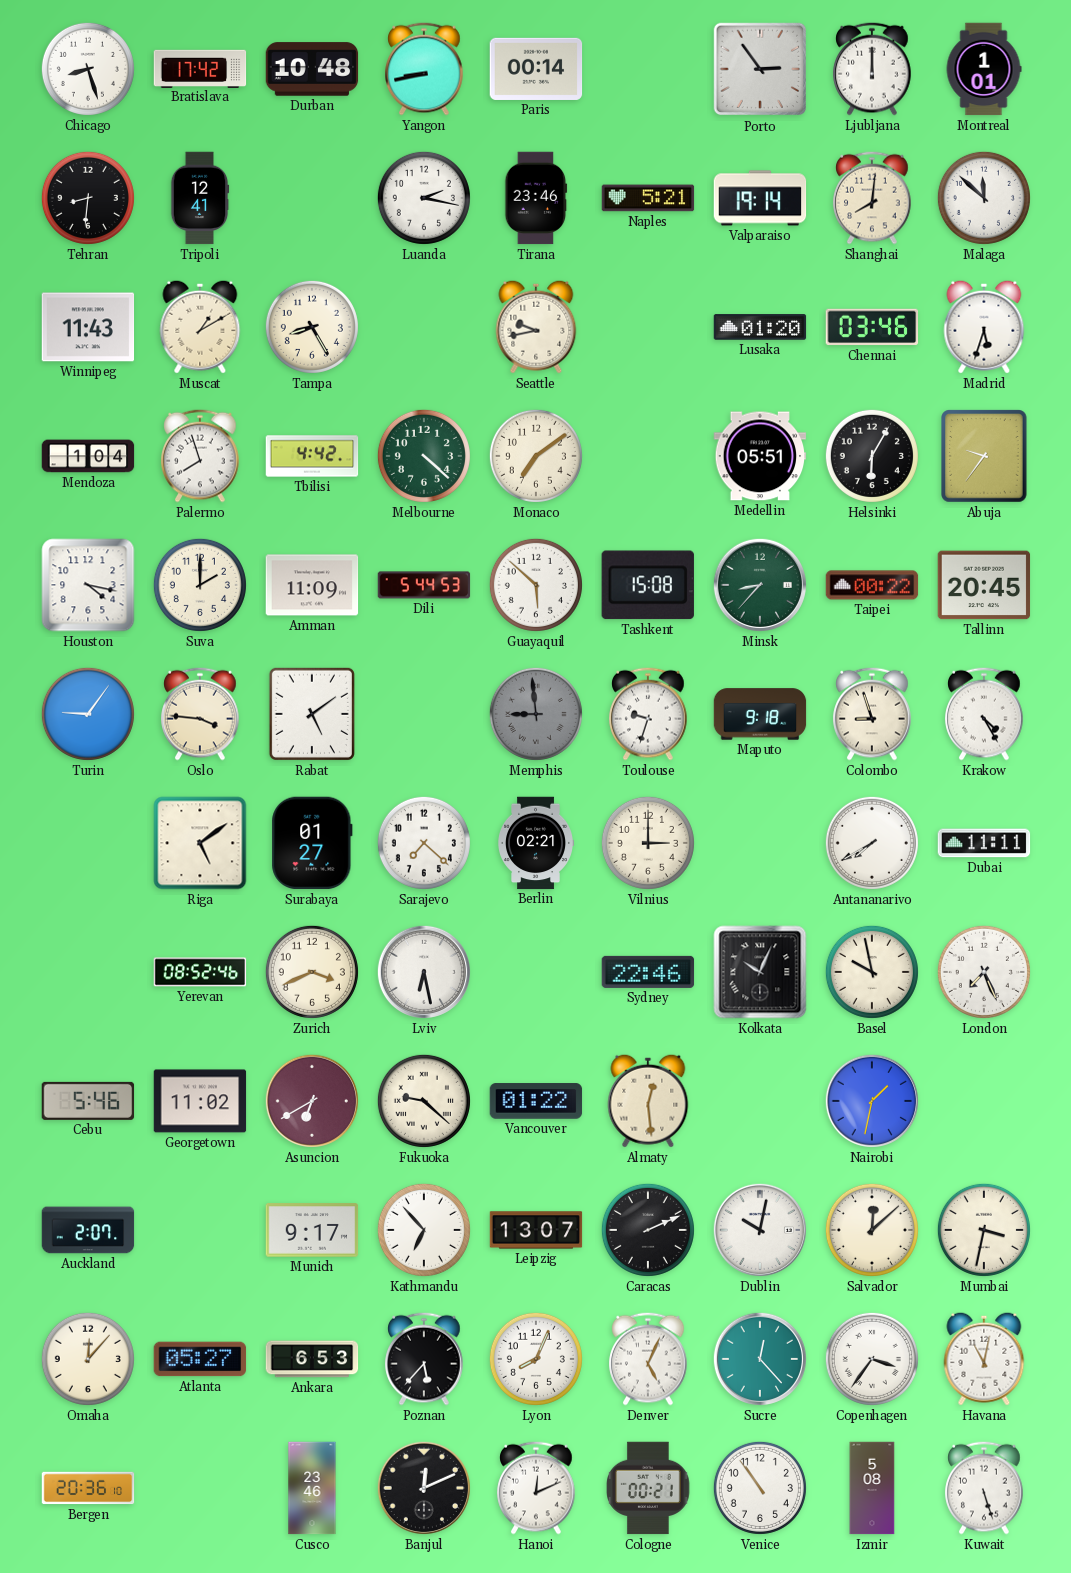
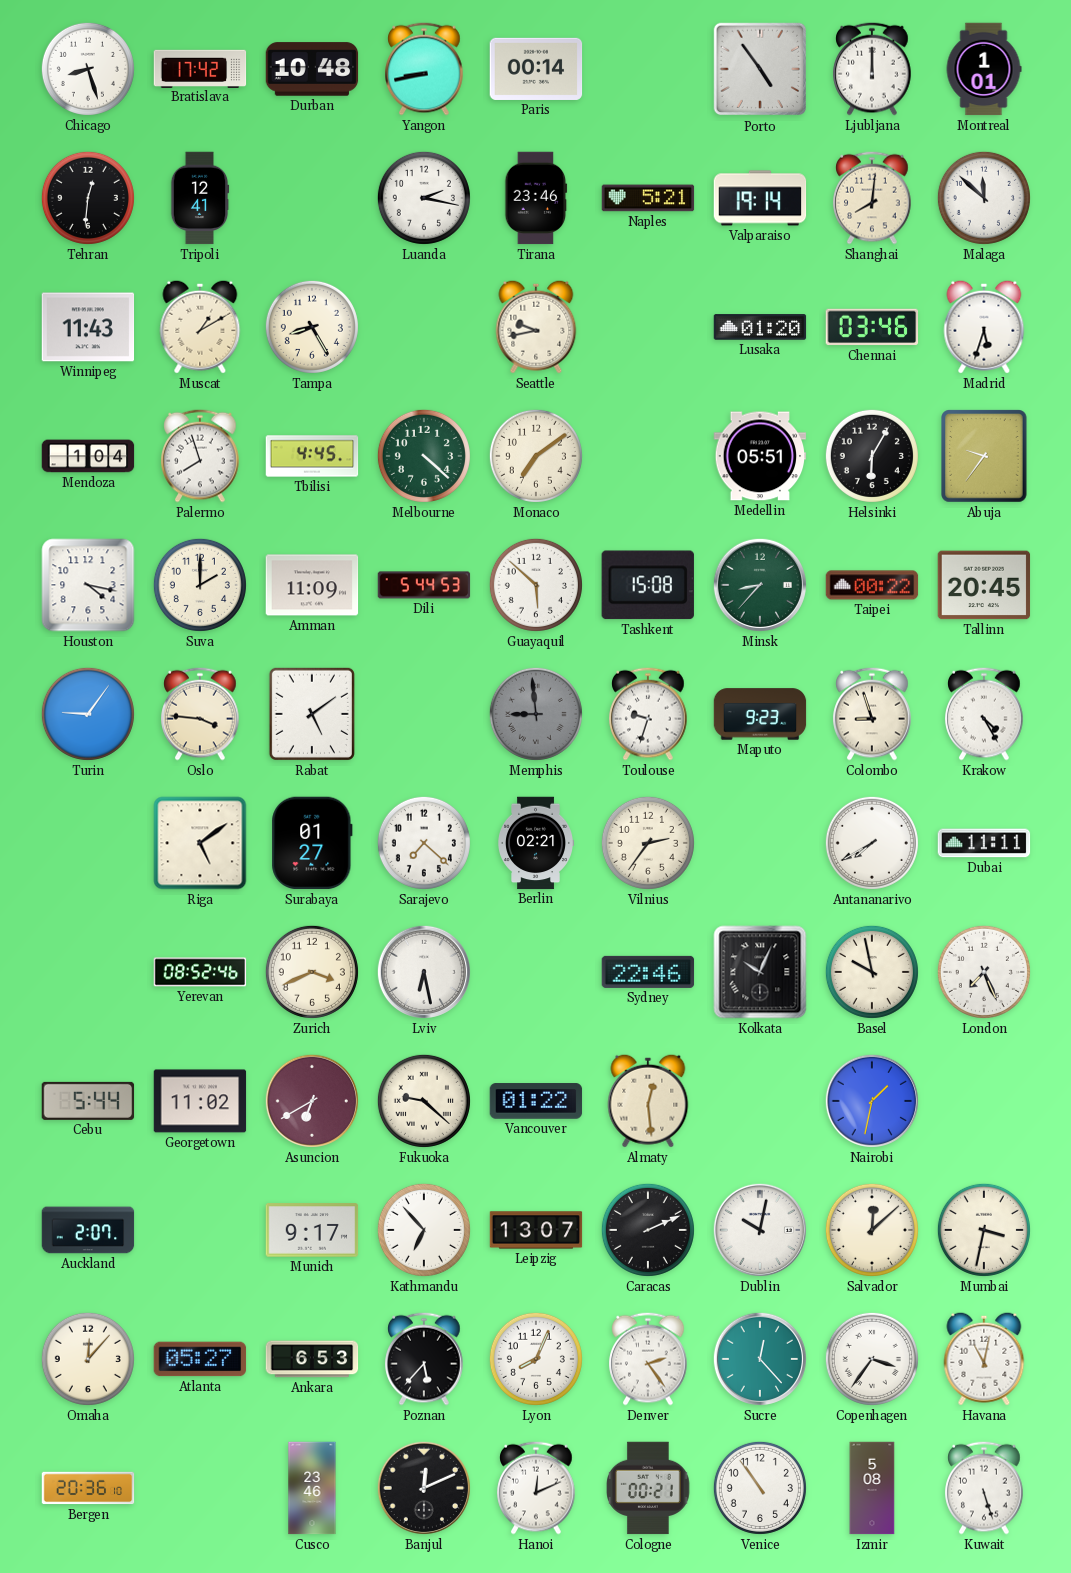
Porto: 2:54 -> 4:54
Tehran: 8:31 -> 12:31
Tbilisi: 4:42 -> 4:45
Maputo: 9:18 -> 9:23
Vilnius: 3:00 -> 2:36
Cebu: 5:46 -> 5:44
Denver: 5:04 -> 2:24
